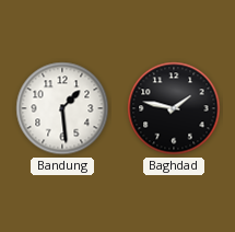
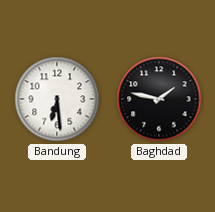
Bandung: 1:29 -> 6:29
